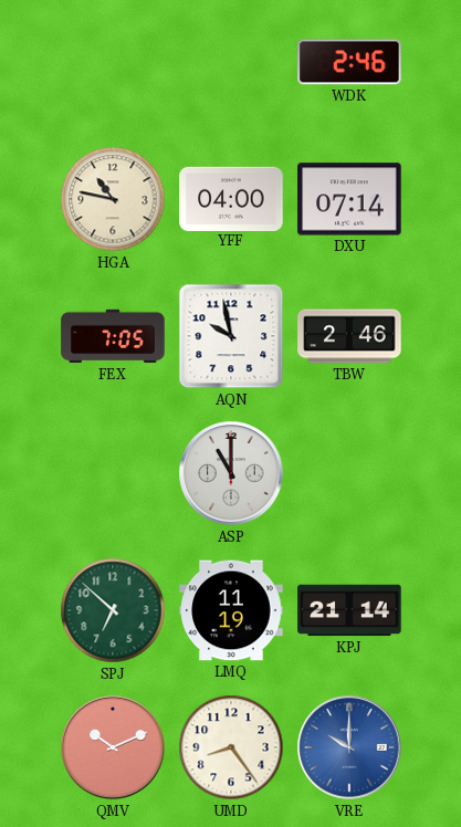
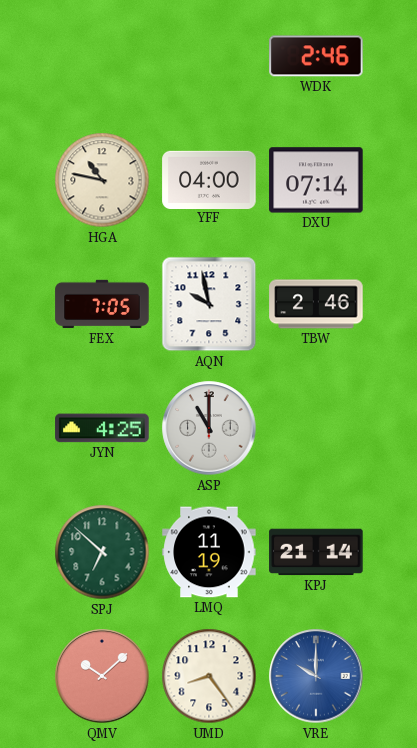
JYN: none -> 4:25
QMV: 10:11 -> 10:08
